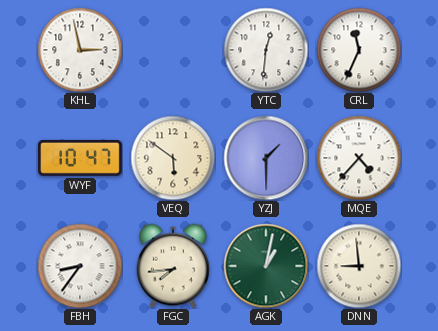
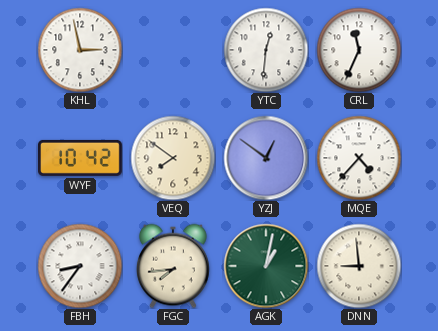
WYF: 10:47 -> 10:42
VEQ: 5:51 -> 7:51
YZJ: 1:30 -> 12:51
